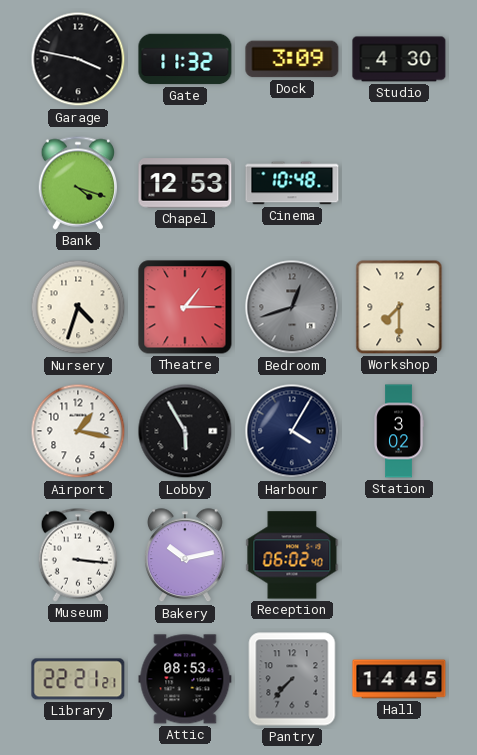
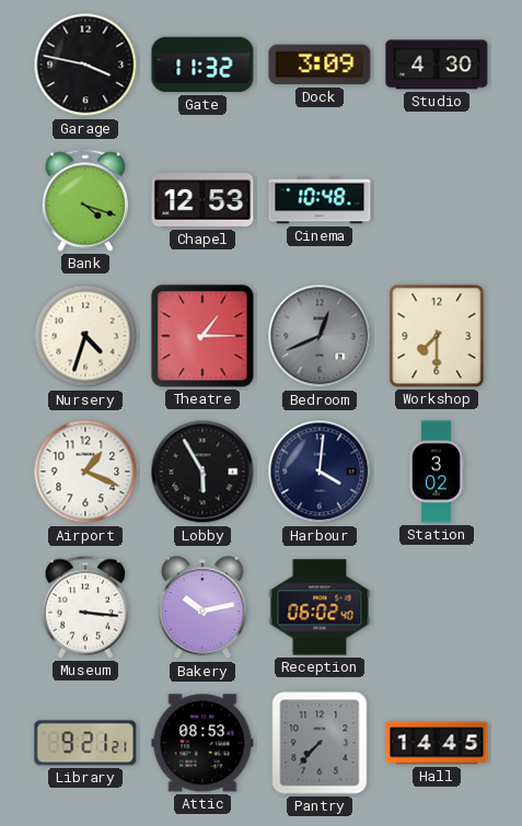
Bedroom: 12:42 -> 12:41
Airport: 1:17 -> 1:19
Harbour: 4:05 -> 4:01
Library: 22:21 -> 9:21
